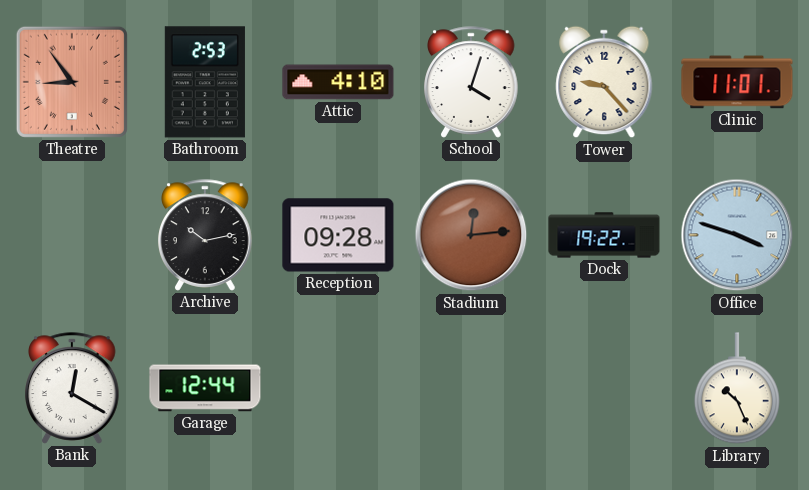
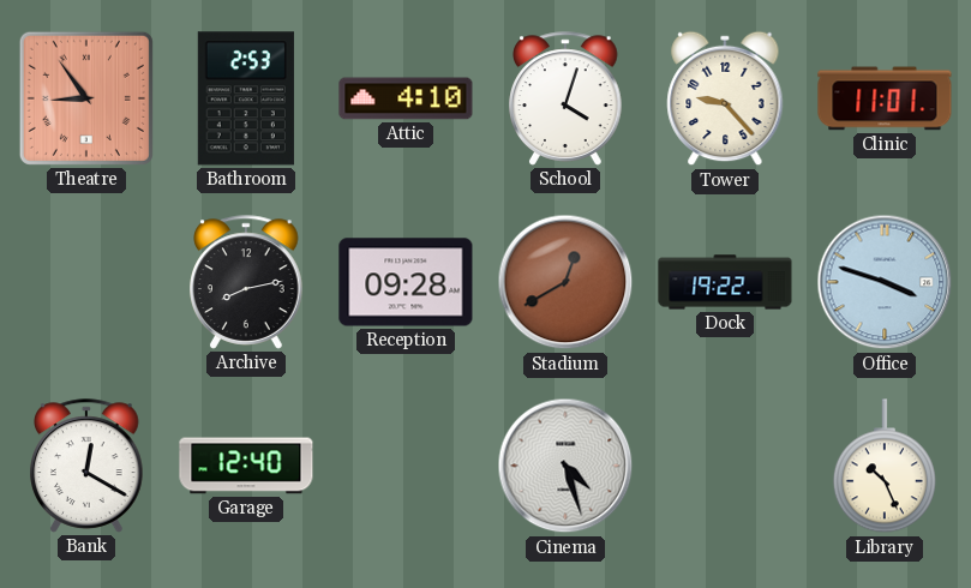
Archive: 10:13 -> 8:13
Stadium: 12:14 -> 12:40
Garage: 12:44 -> 12:40
Cinema: none -> 4:27
